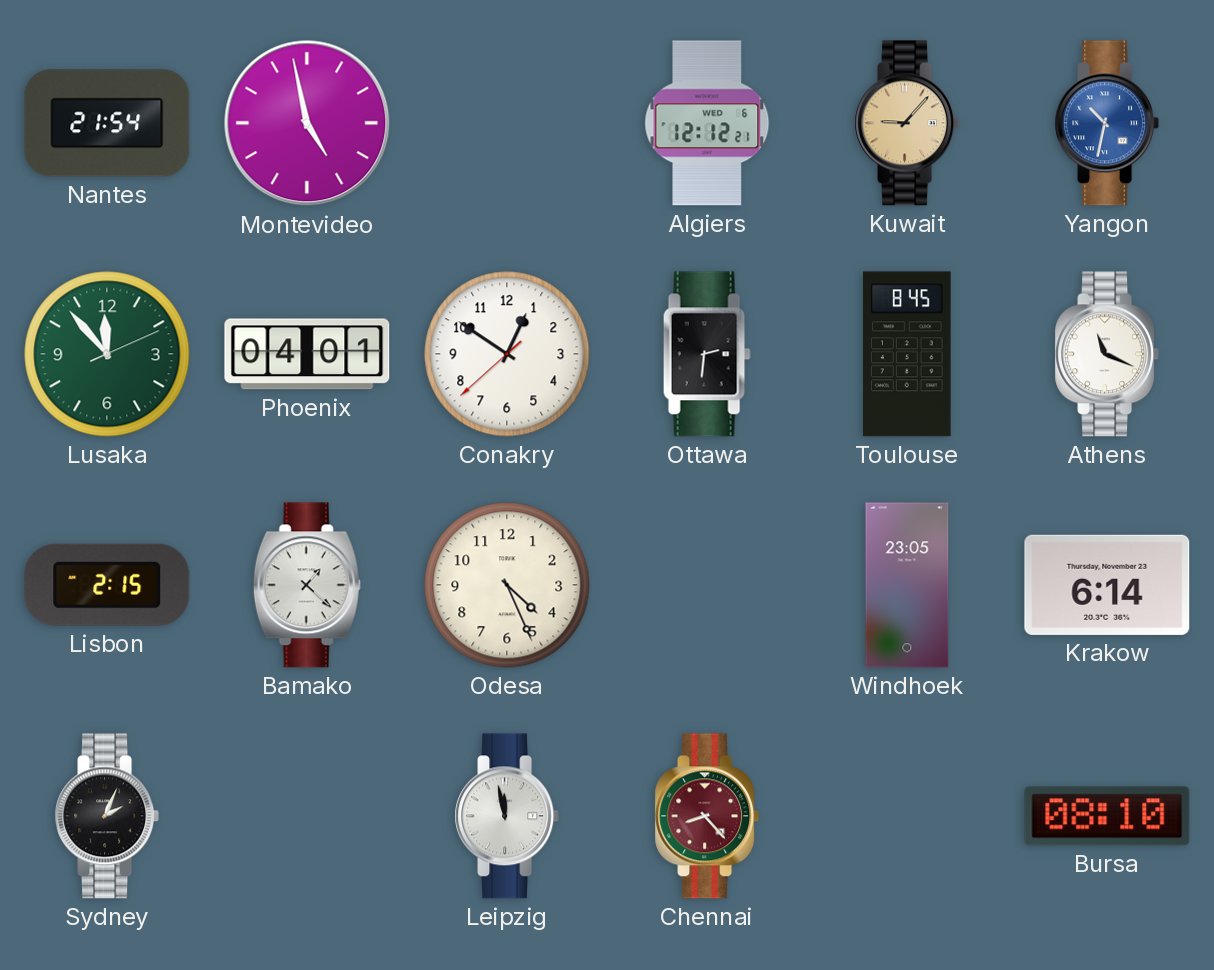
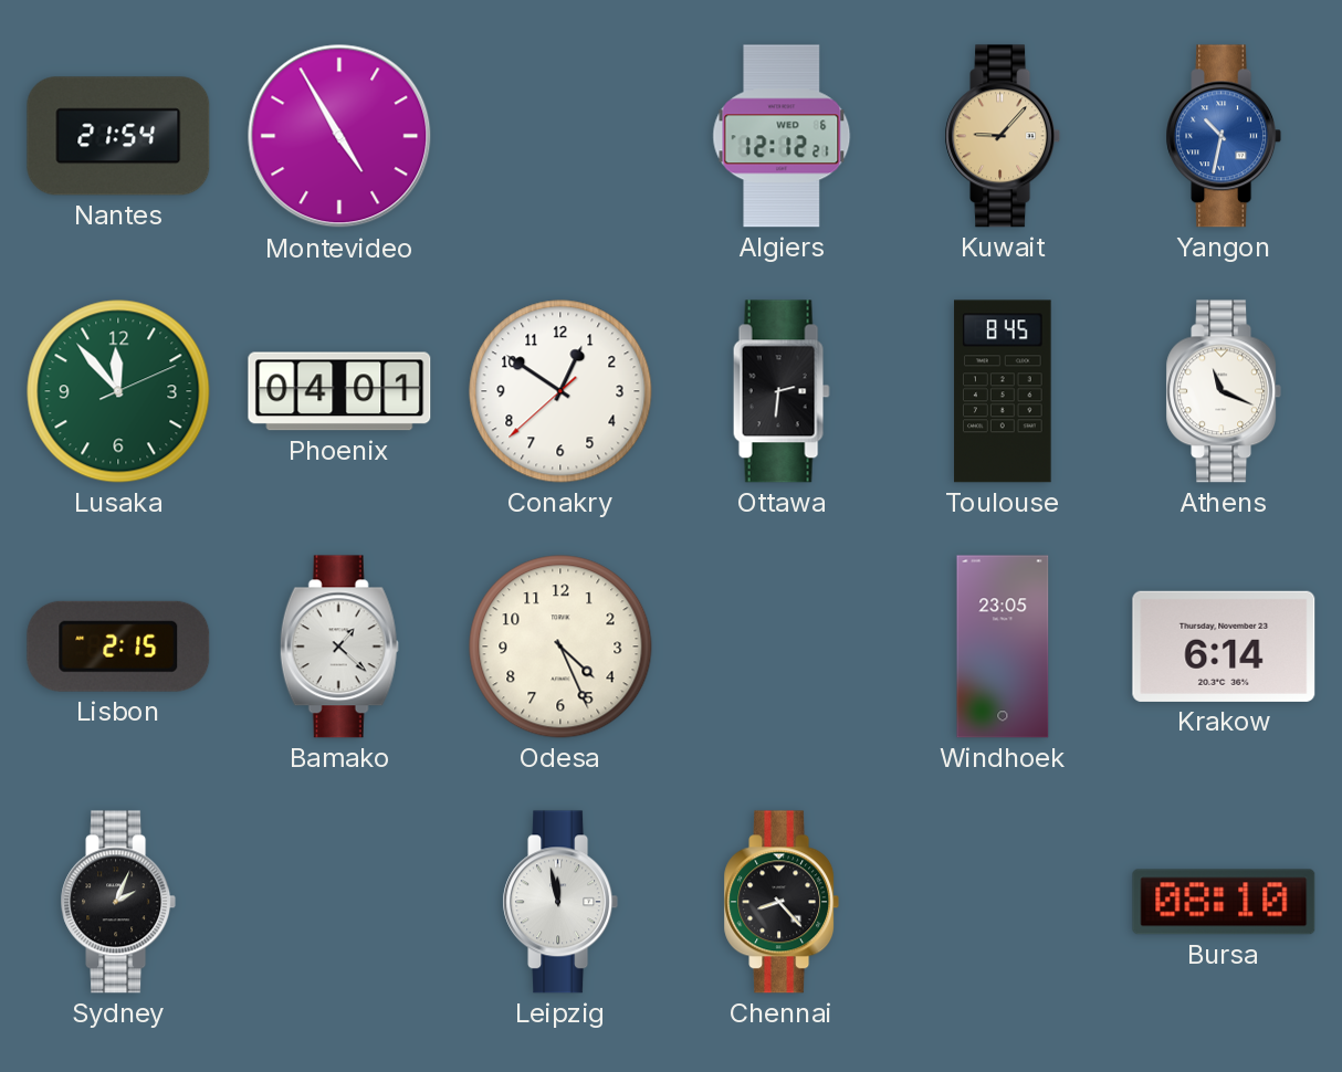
Montevideo: 4:58 -> 4:55
Chennai dial: burgundy -> black
